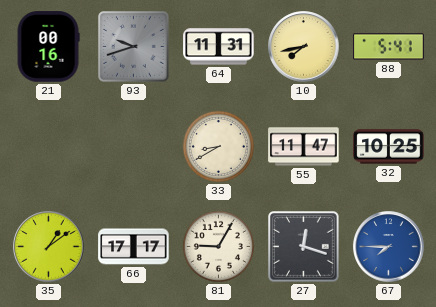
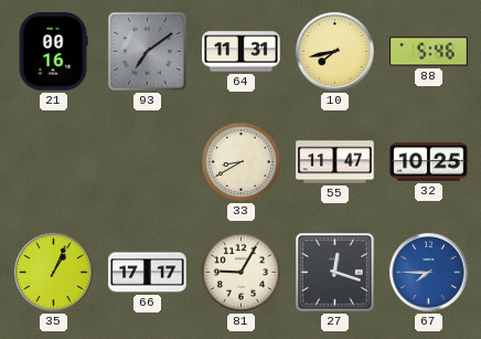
93: 9:42 -> 7:09
88: 5:41 -> 5:46
35: 1:09 -> 1:04
